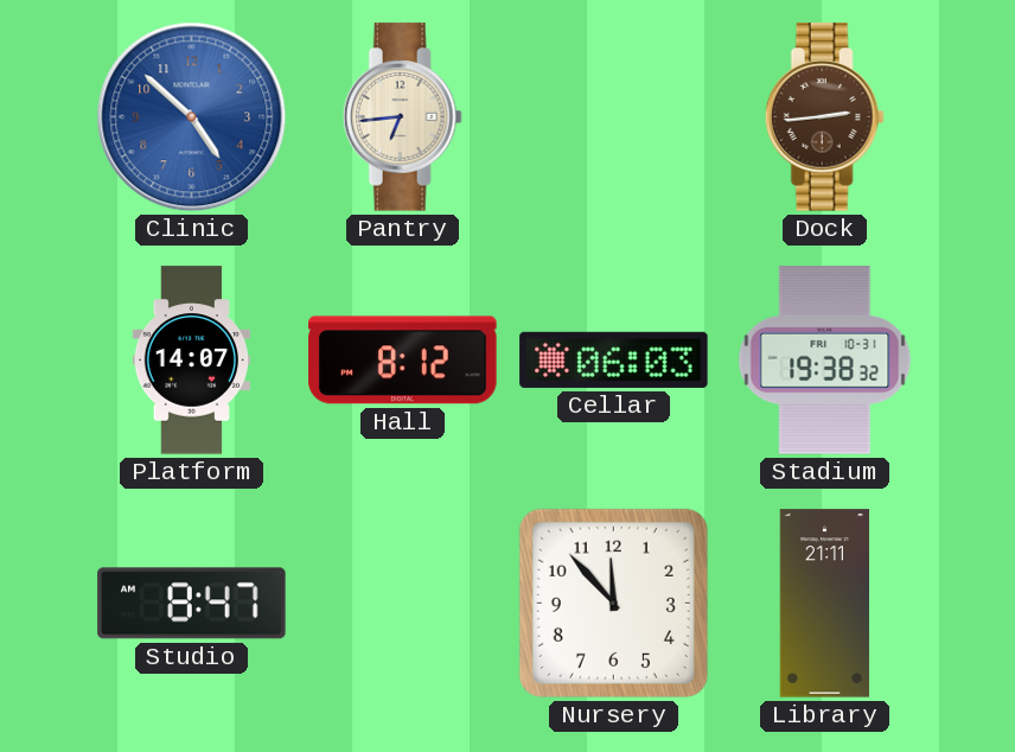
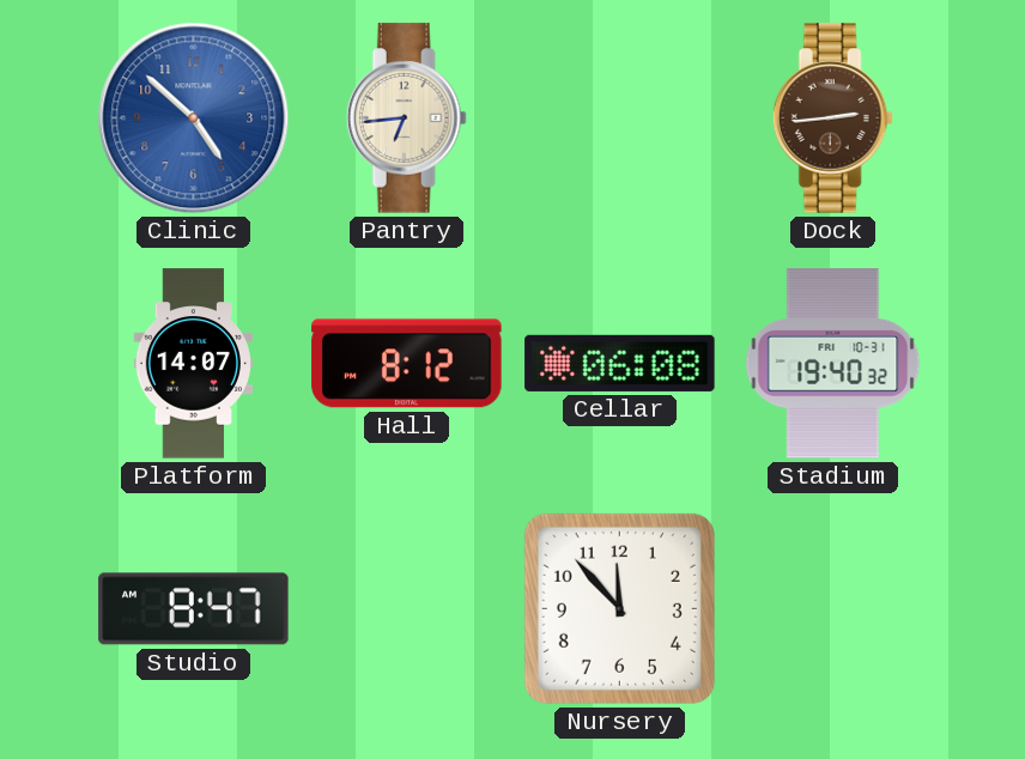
Cellar: 06:03 -> 06:08
Stadium: 19:38 -> 19:40
Library: 21:11 -> none
